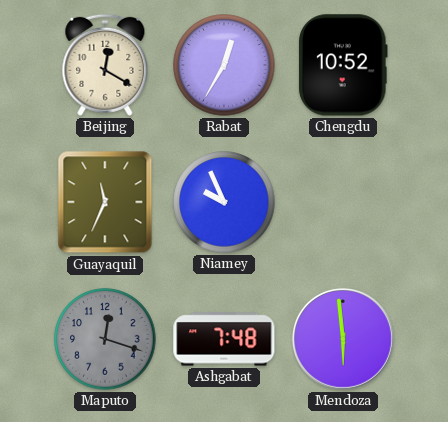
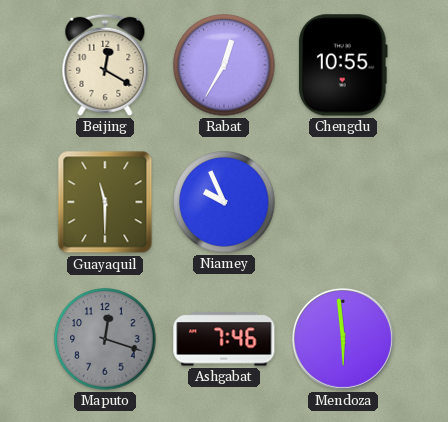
Chengdu: 10:52 -> 10:55
Guayaquil: 11:34 -> 11:30
Ashgabat: 7:48 -> 7:46
